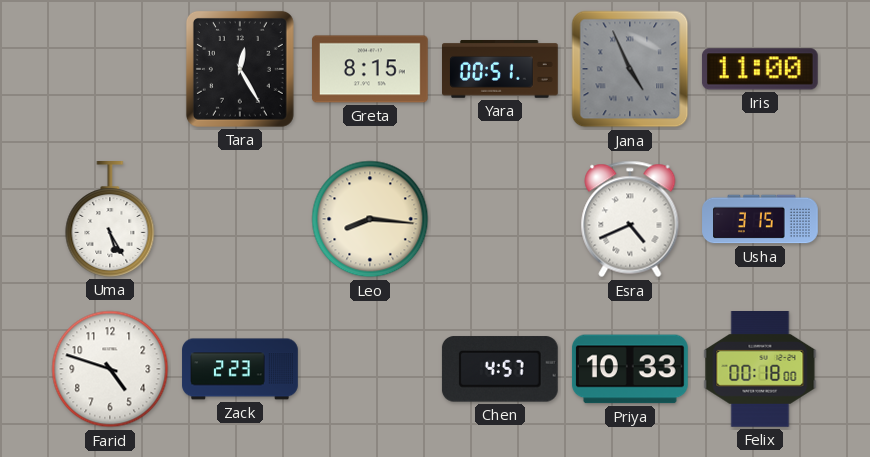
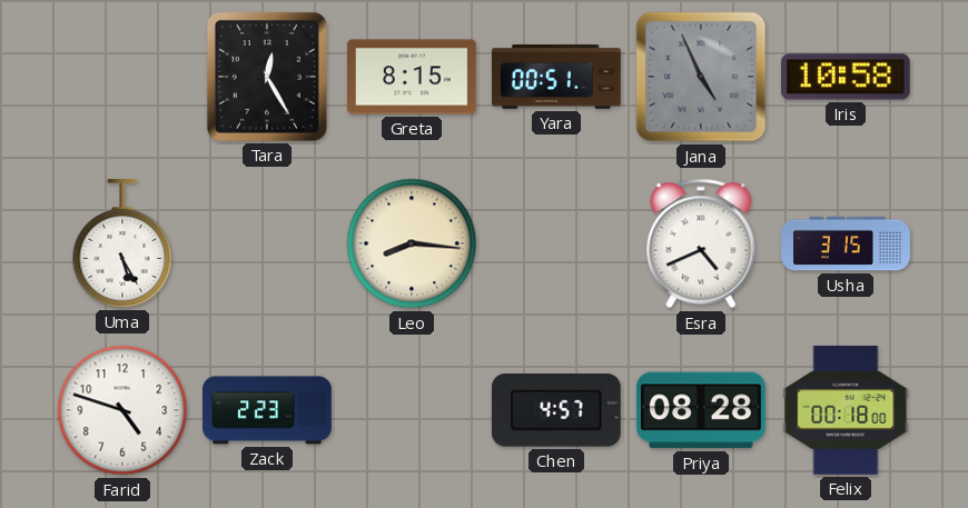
Iris: 11:00 -> 10:58
Priya: 10:33 -> 08:28
